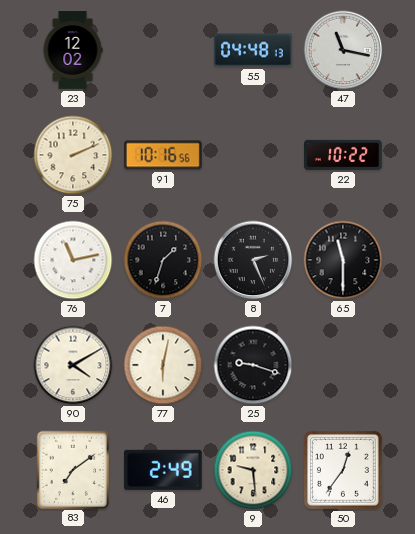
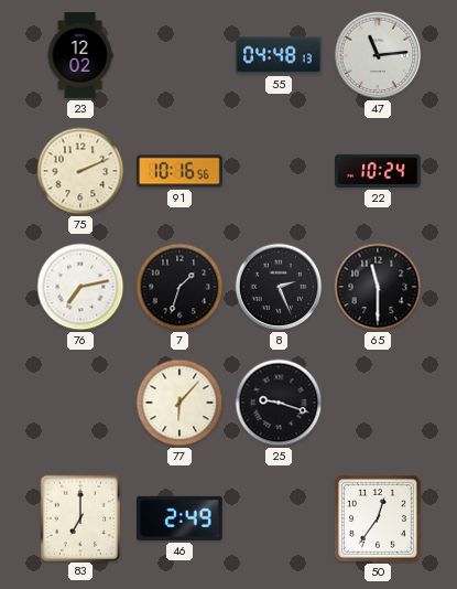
47: 11:17 -> 11:14
22: 10:22 -> 10:24
76: 11:13 -> 7:13
90: 4:10 -> none
77: 6:02 -> 6:07
83: 7:09 -> 7:00
9: 9:29 -> none
